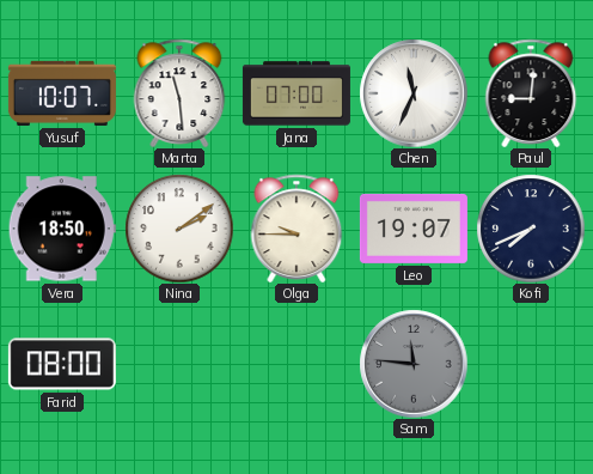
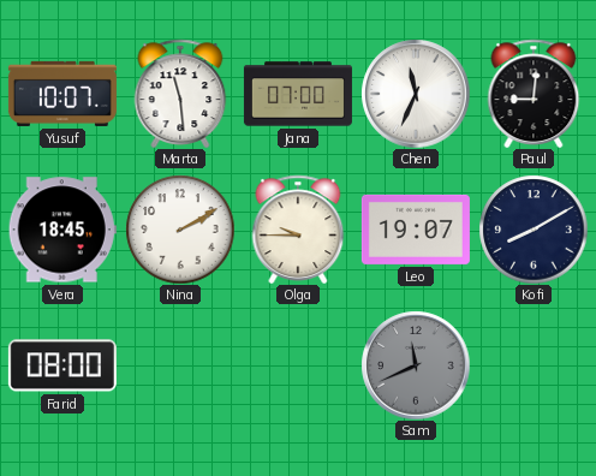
Vera: 18:50 -> 18:45
Nina: 2:09 -> 2:10
Kofi: 7:41 -> 8:10
Sam: 11:46 -> 11:41
